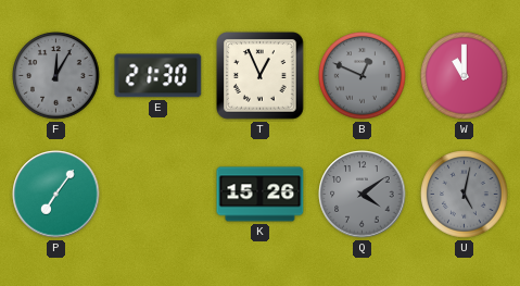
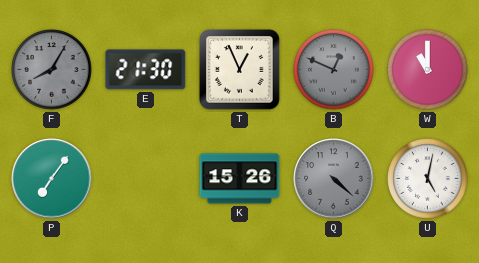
F: 12:05 -> 8:05
Q: 4:09 -> 4:22
U dial: grey -> white
